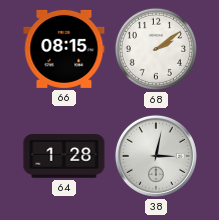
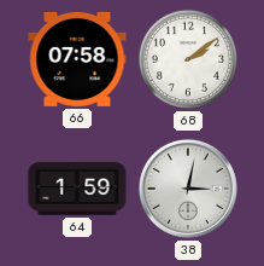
66: 08:15 -> 07:58
64: 1:28 -> 1:59
